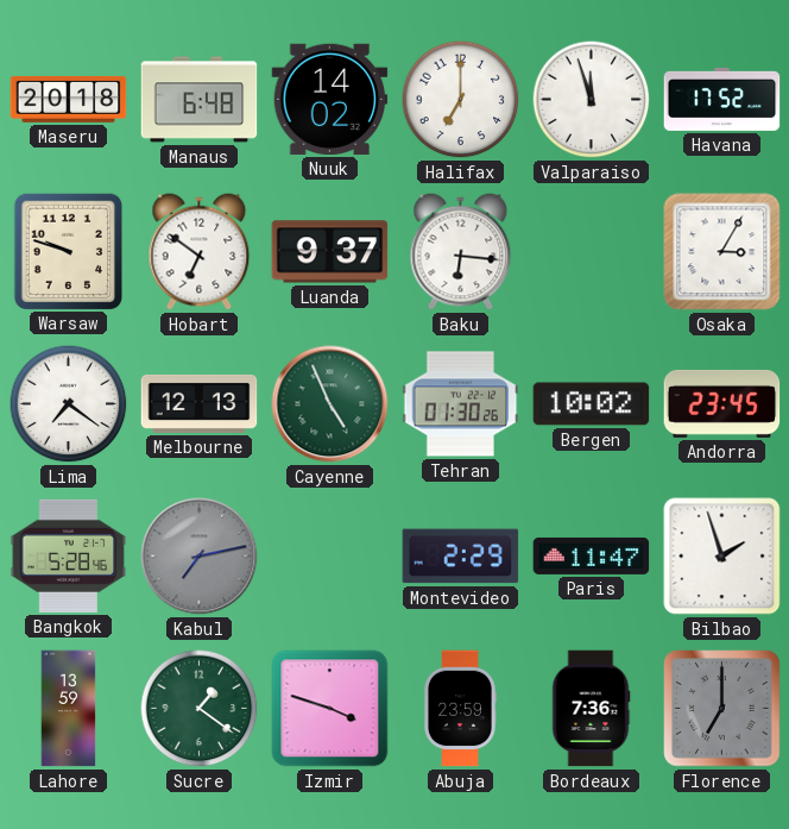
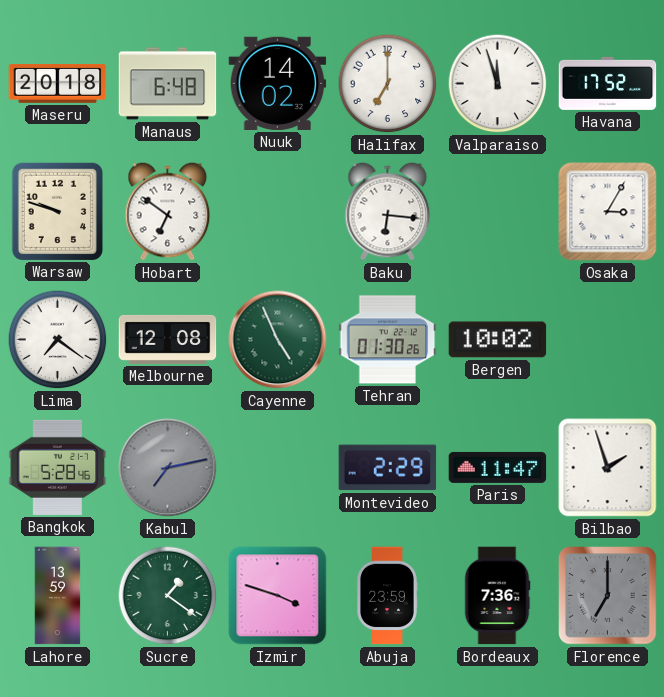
Luanda: 9:37 -> none
Melbourne: 12:13 -> 12:08
Andorra: 23:45 -> none
